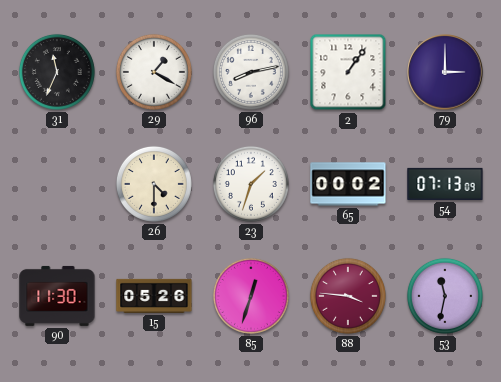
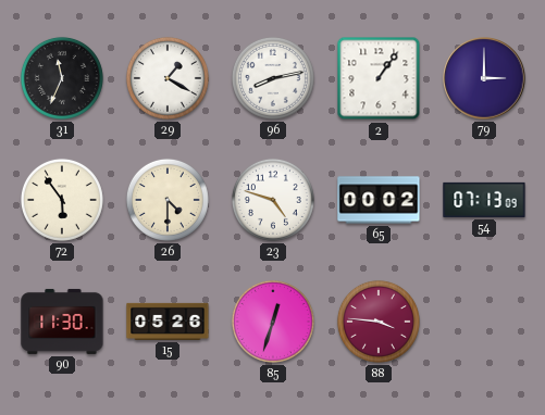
72: none -> 5:54
23: 1:33 -> 4:48
53: 11:32 -> none
